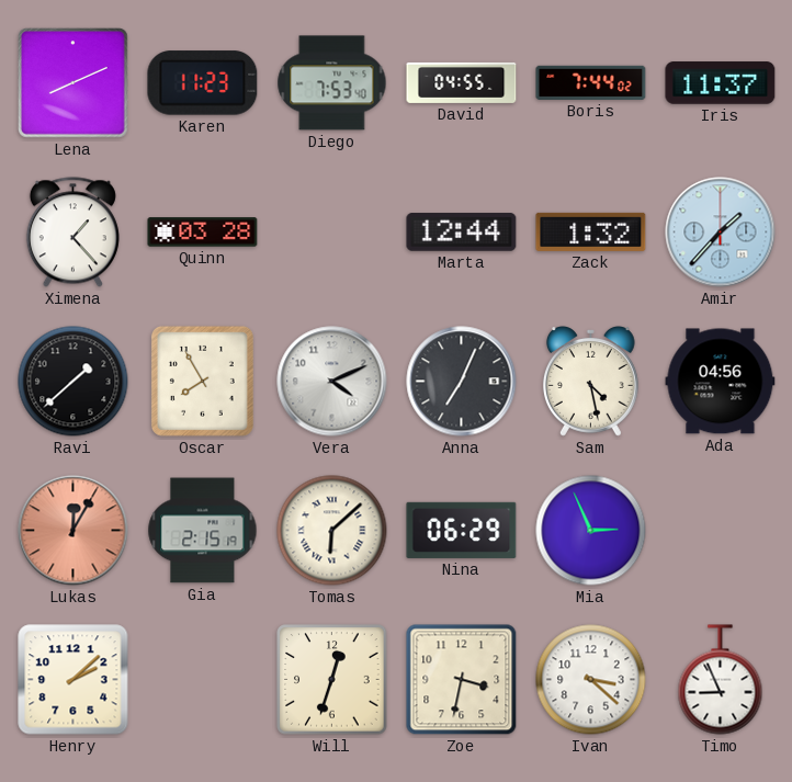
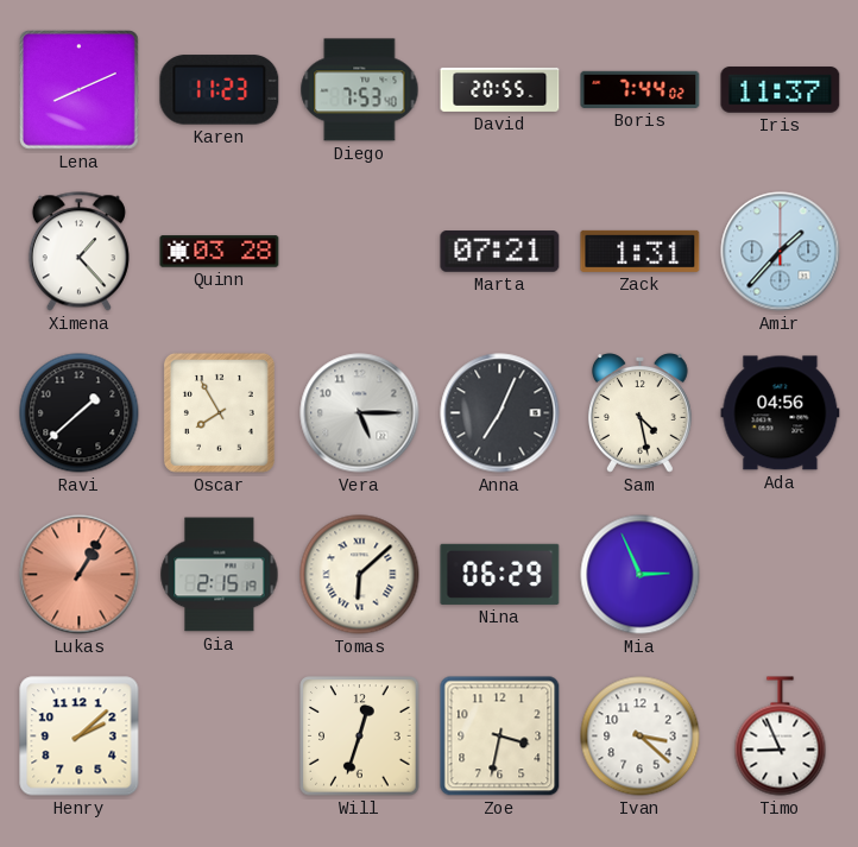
David: 04:55 -> 20:55
Marta: 12:44 -> 07:21
Zack: 1:32 -> 1:31
Vera: 4:11 -> 5:15
Lukas: 12:05 -> 1:05
